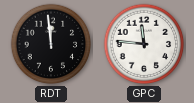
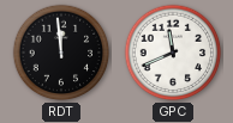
GPC: 11:46 -> 11:41
